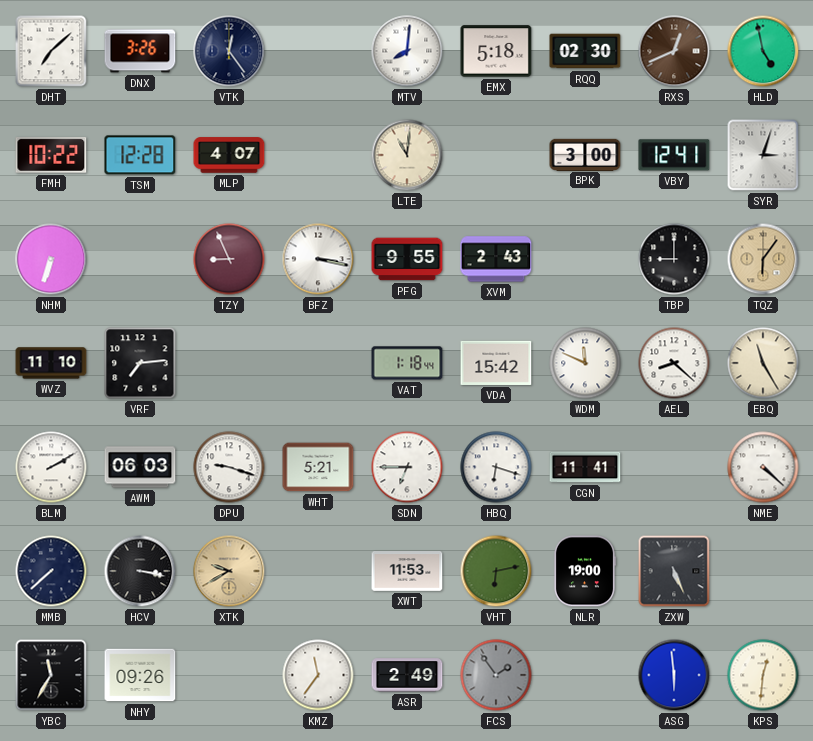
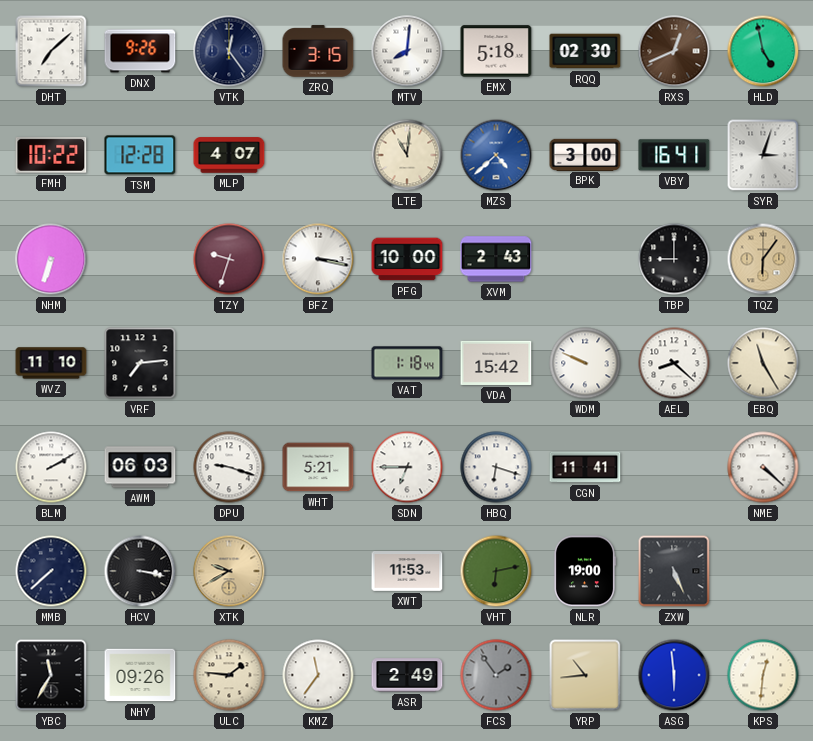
DNX: 3:26 -> 9:26
ZRQ: none -> 3:15
MZS: none -> 4:38
VBY: 12:41 -> 16:41
TZY: 8:56 -> 9:33
PFG: 9:55 -> 10:00
WDM: 11:49 -> 9:49
ULC: none -> 1:46
YRP: none -> 10:44
